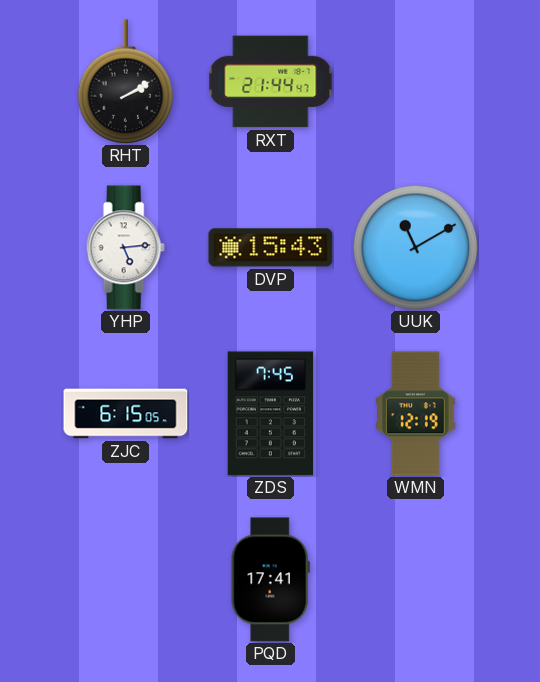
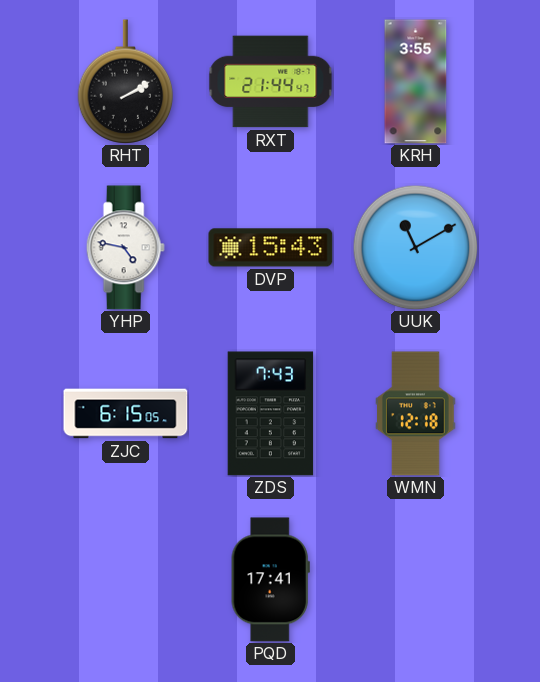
KRH: none -> 3:55
YHP: 5:14 -> 4:47
ZDS: 7:45 -> 7:43
WMN: 12:19 -> 12:18
